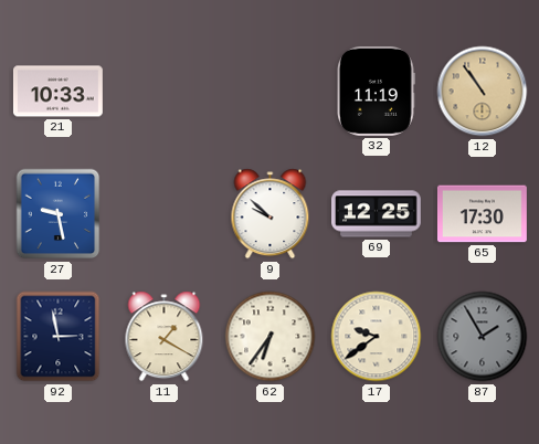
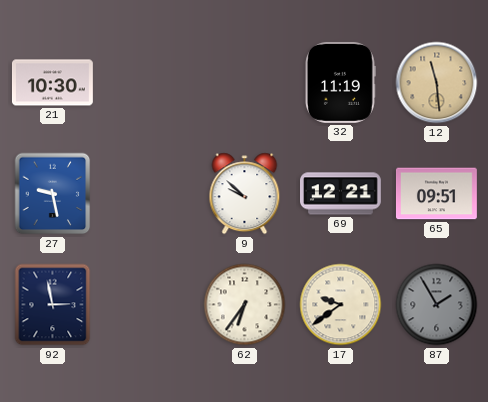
21: 10:33 -> 10:30
12: 10:54 -> 11:29
69: 12:25 -> 12:21
65: 17:30 -> 09:51
11: 1:20 -> none
